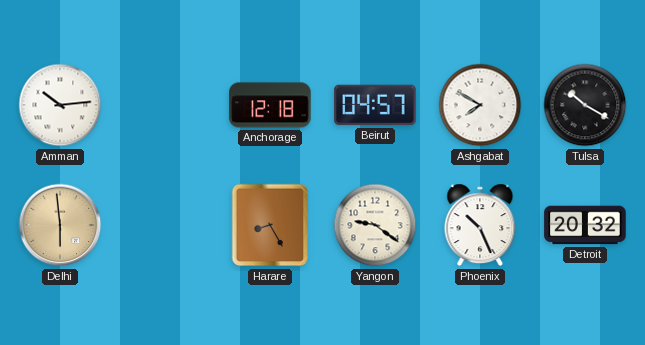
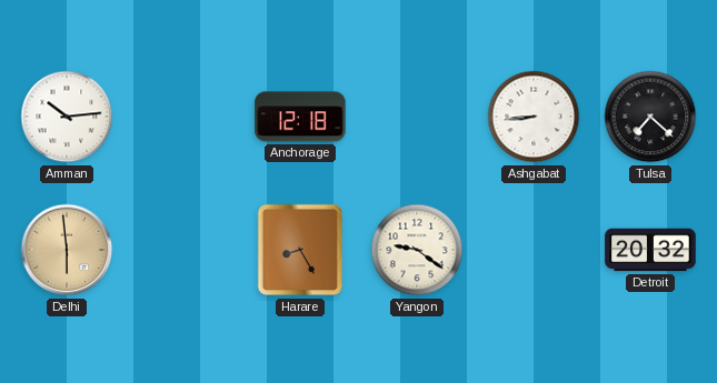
Beirut: 04:57 -> none
Ashgabat: 7:50 -> 8:44
Tulsa: 10:20 -> 7:22
Phoenix: 10:26 -> none
